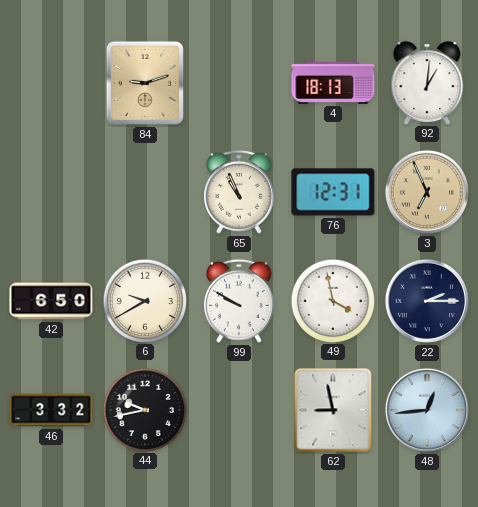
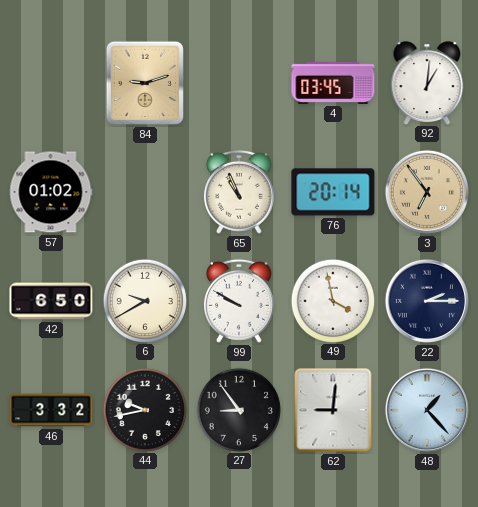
4: 18:13 -> 03:45
57: none -> 01:02
76: 12:31 -> 20:14
3: 6:56 -> 6:54
27: none -> 8:54
62: 8:58 -> 9:01
48: 12:44 -> 1:23
